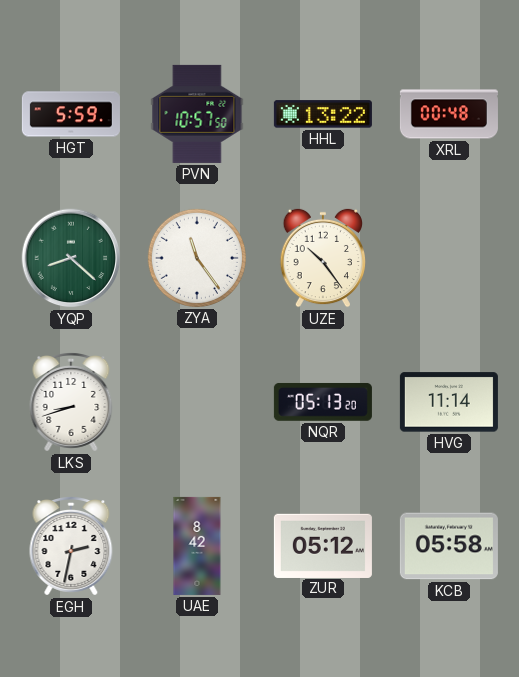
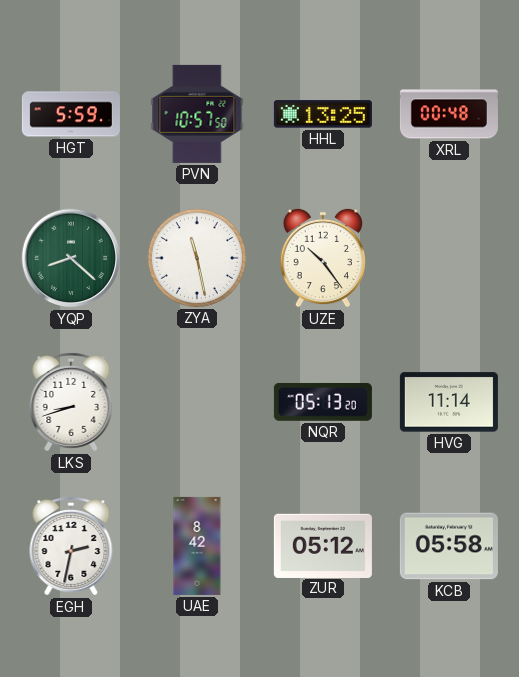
HHL: 13:22 -> 13:25
ZYA: 11:24 -> 11:28
